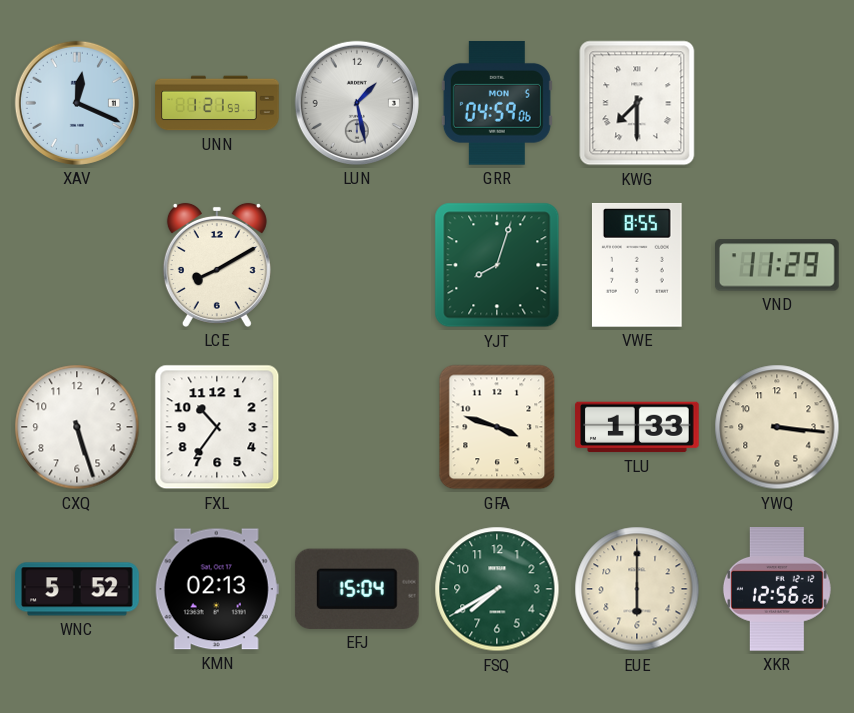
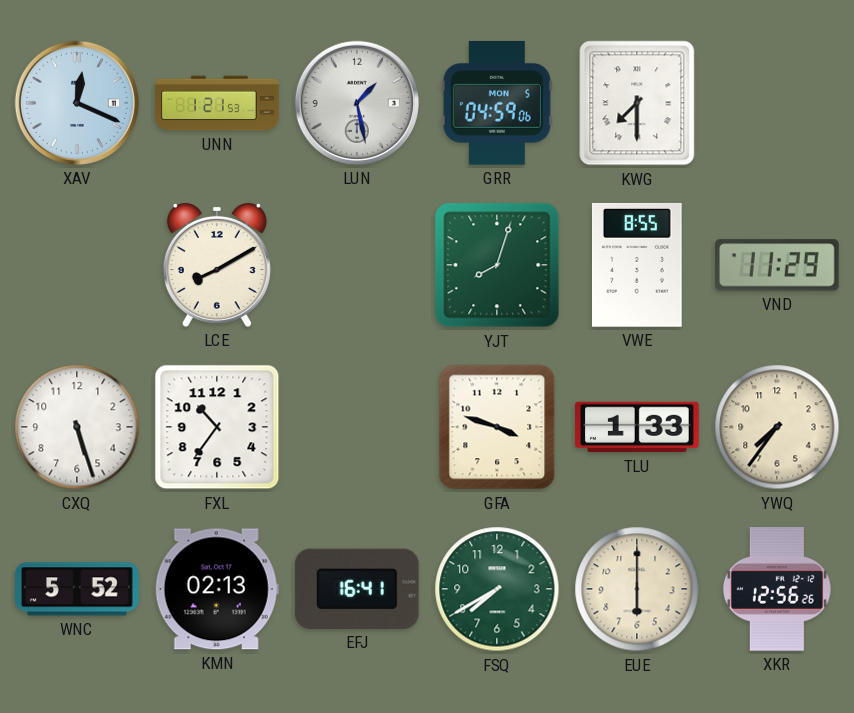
YWQ: 3:16 -> 7:36
EFJ: 15:04 -> 16:41
